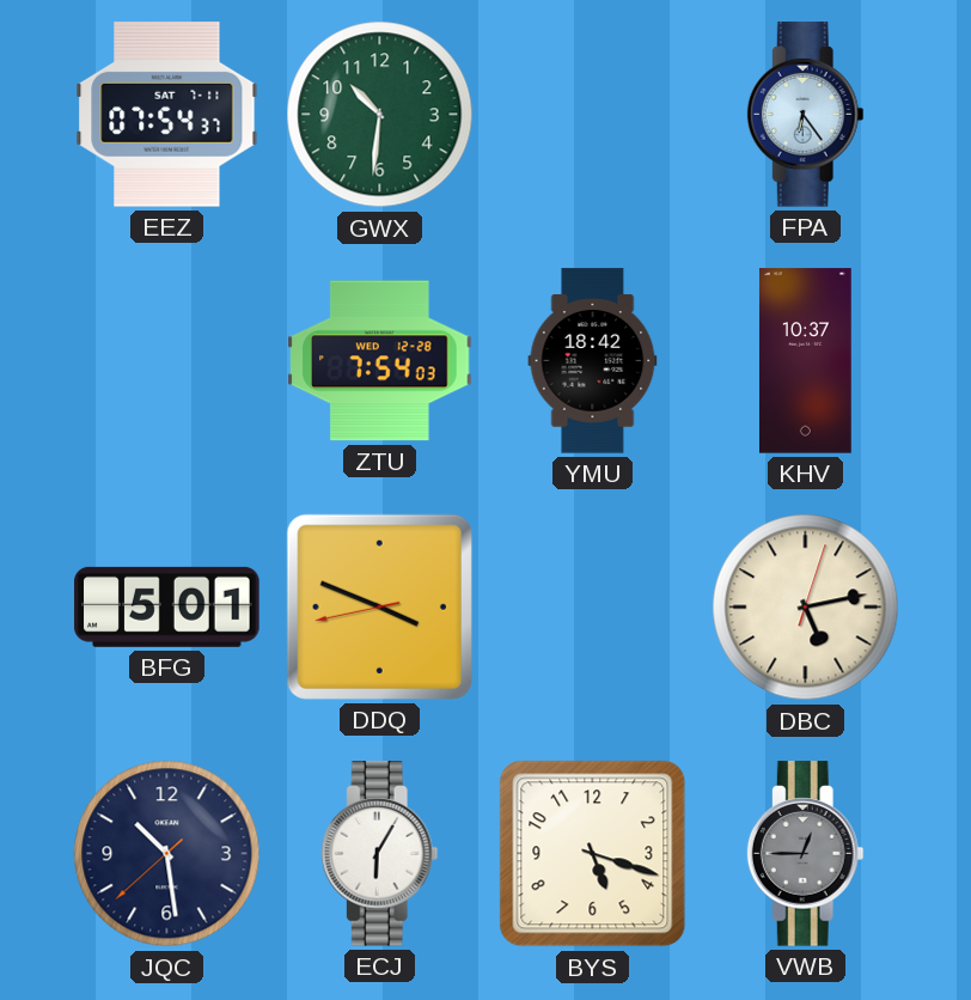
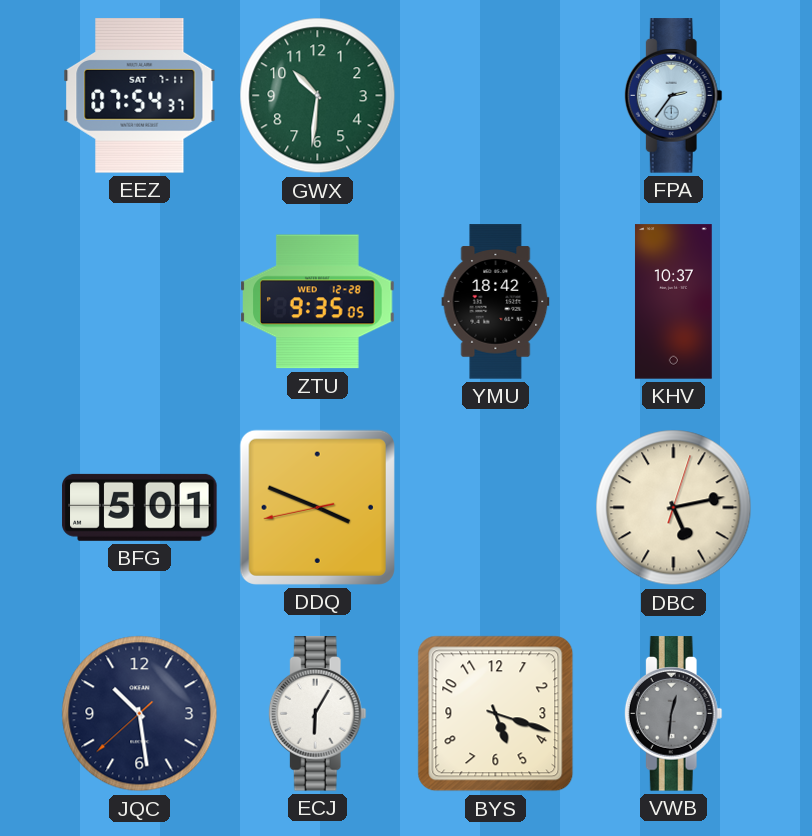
FPA: 6:24 -> 2:36
ZTU: 7:54 -> 9:35
VWB: 12:45 -> 12:31
